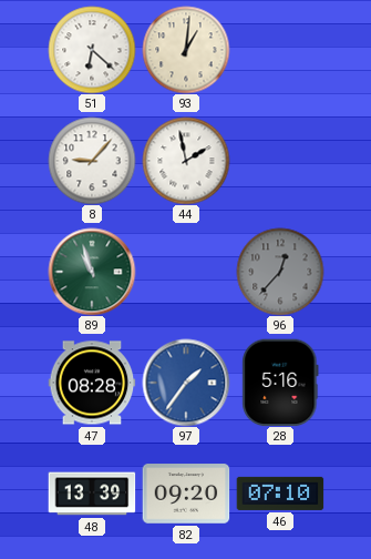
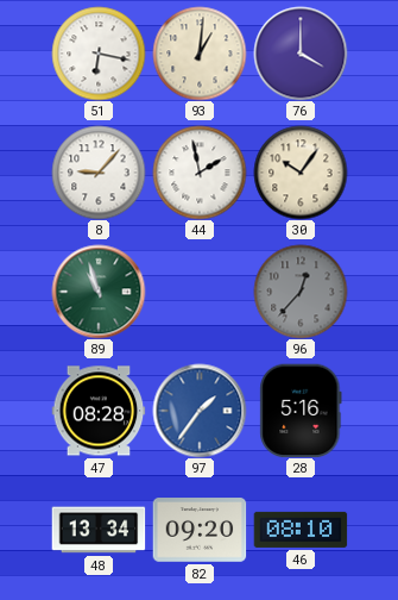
51: 6:22 -> 6:17
76: none -> 4:00
30: none -> 10:06
48: 13:39 -> 13:34
46: 07:10 -> 08:10
